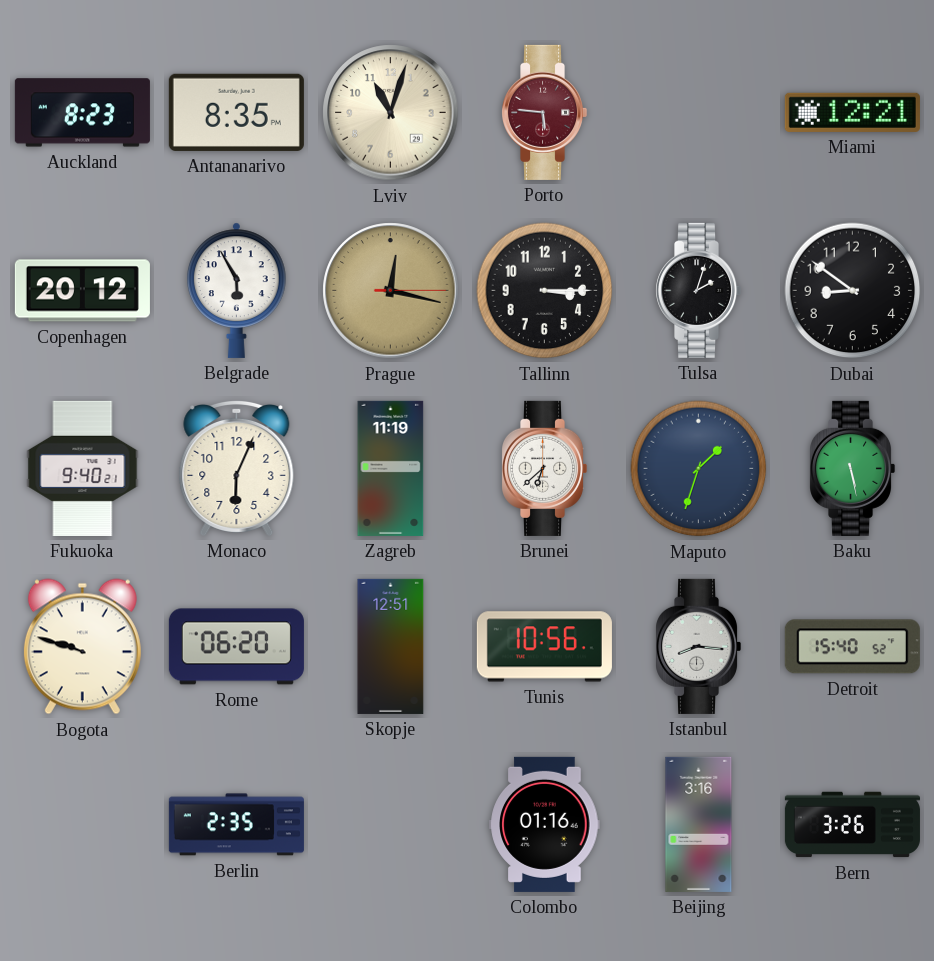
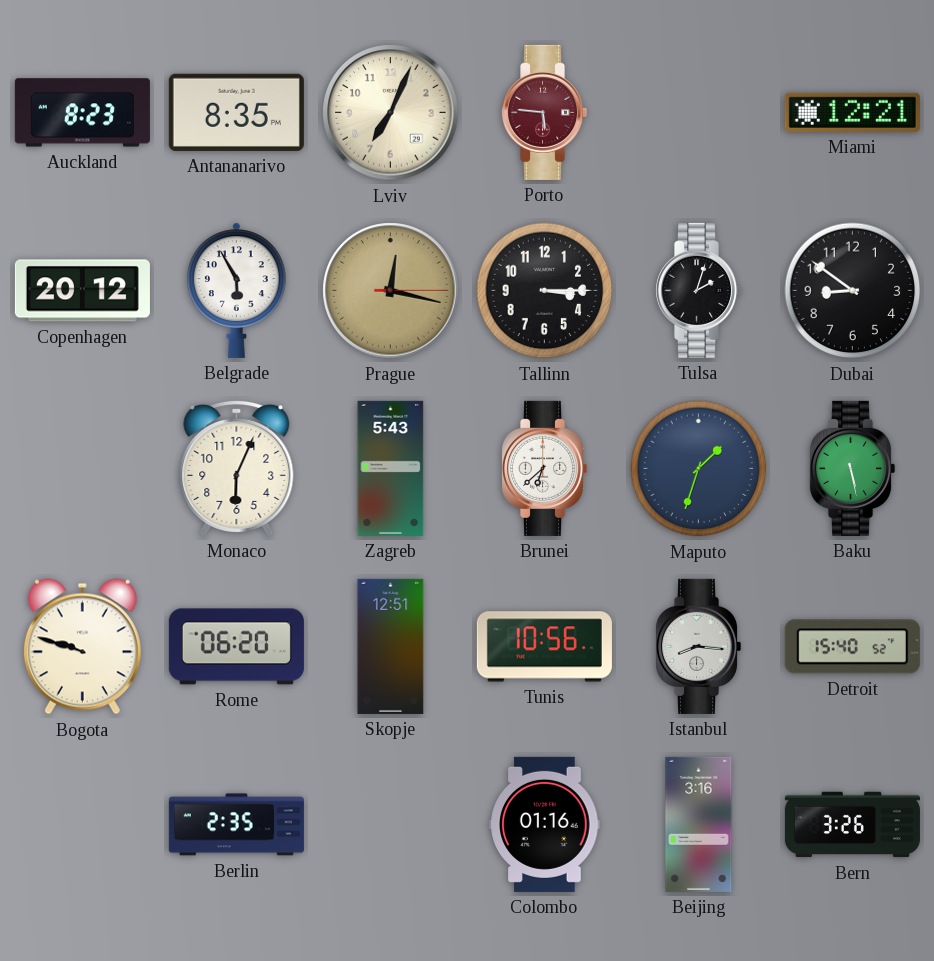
Lviv: 11:03 -> 7:04
Fukuoka: 9:40 -> none
Zagreb: 11:19 -> 5:43
